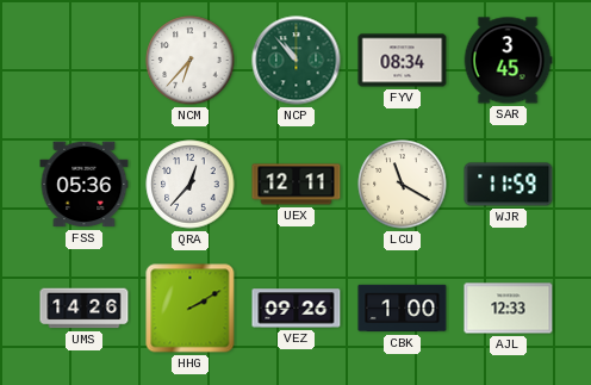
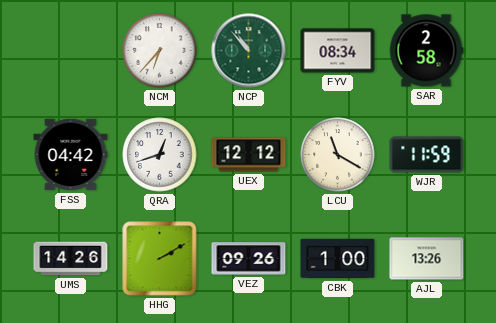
SAR: 3:45 -> 2:58
FSS: 05:36 -> 04:42
QRA: 12:37 -> 12:42
UEX: 12:11 -> 12:12
AJL: 12:33 -> 13:26
